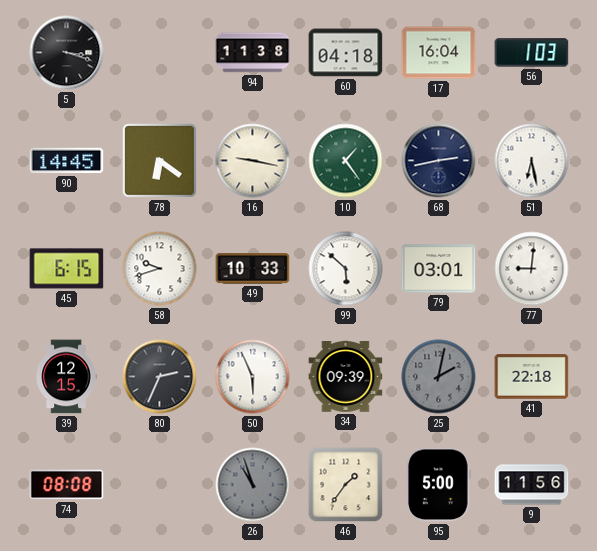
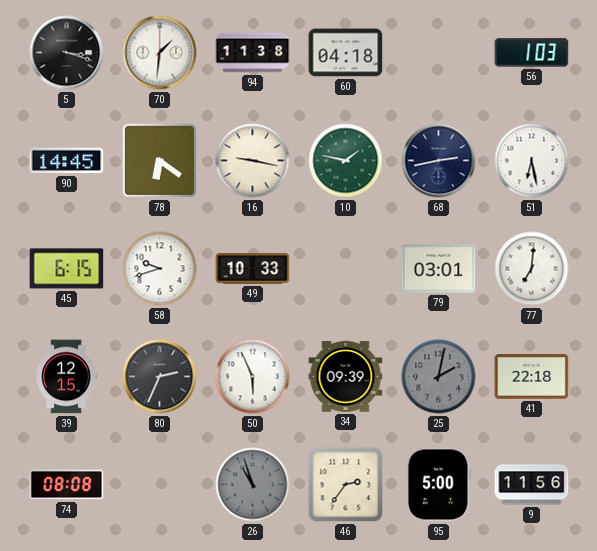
70: none -> 1:31
17: 16:04 -> none
10: 1:24 -> 1:47
99: 5:52 -> none
77: 9:01 -> 7:01
46: 1:36 -> 2:36
